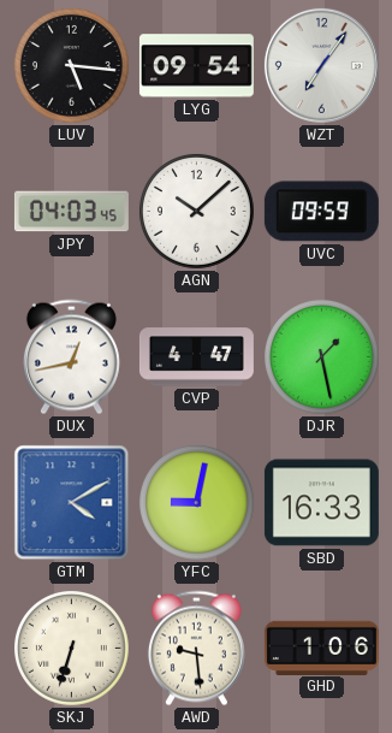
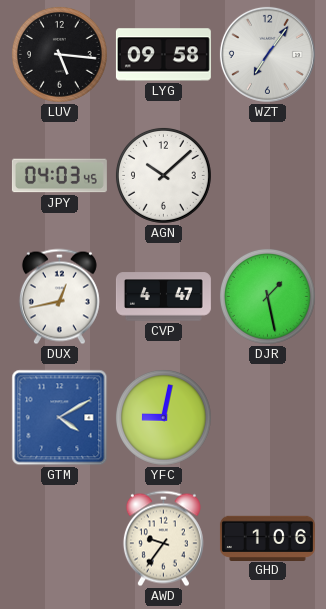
LYG: 09:54 -> 09:58
UVC: 09:59 -> none
SBD: 16:33 -> none
SKJ: 6:33 -> none
AWD: 9:29 -> 9:36
